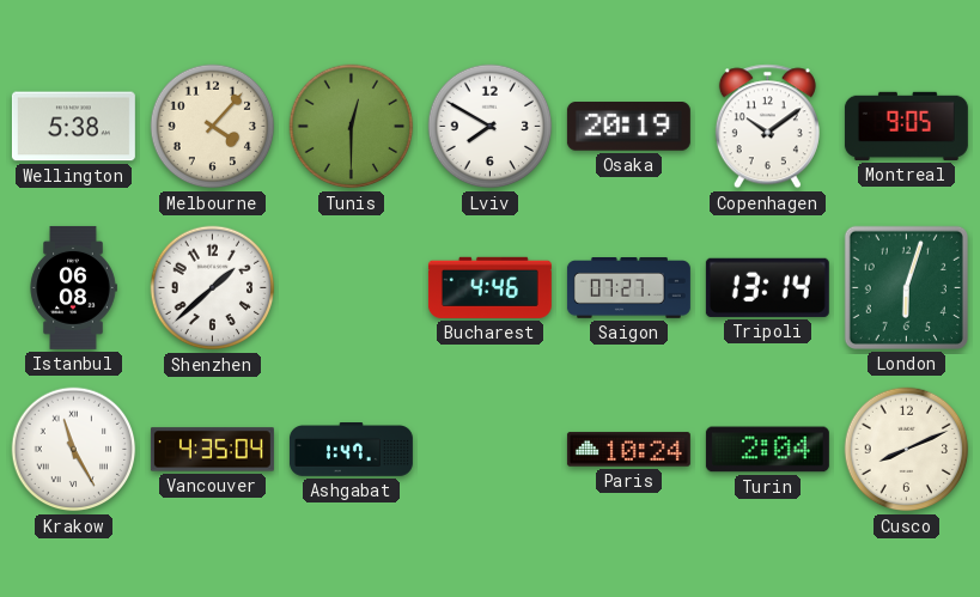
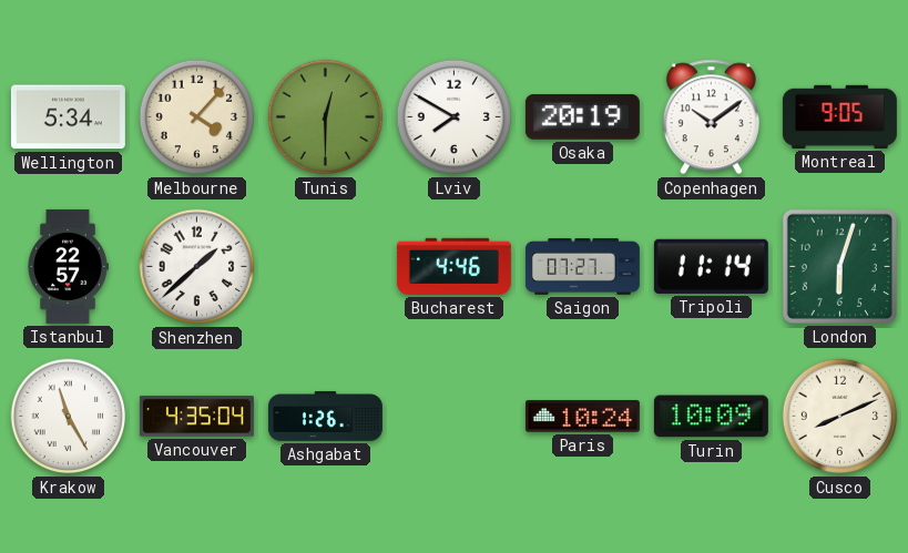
Wellington: 5:38 -> 5:34
Istanbul: 06:08 -> 22:57
Tripoli: 13:14 -> 11:14
Ashgabat: 1:47 -> 1:26
Turin: 2:04 -> 10:09
